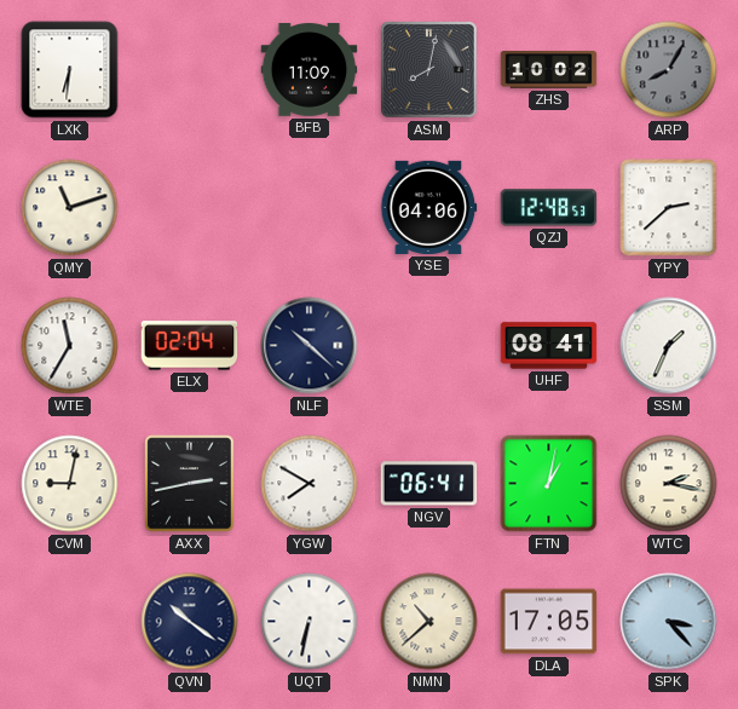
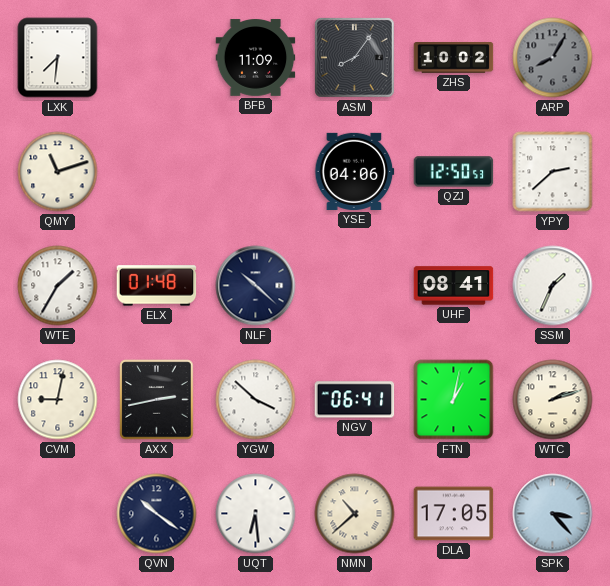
LXK: 6:31 -> 7:31
ASM: 8:02 -> 8:06
QZJ: 12:48 -> 12:50
WTE: 11:35 -> 1:35
ELX: 02:04 -> 01:48
YGW: 7:50 -> 3:52
WTC: 2:17 -> 2:12
UQT: 6:32 -> 6:29
